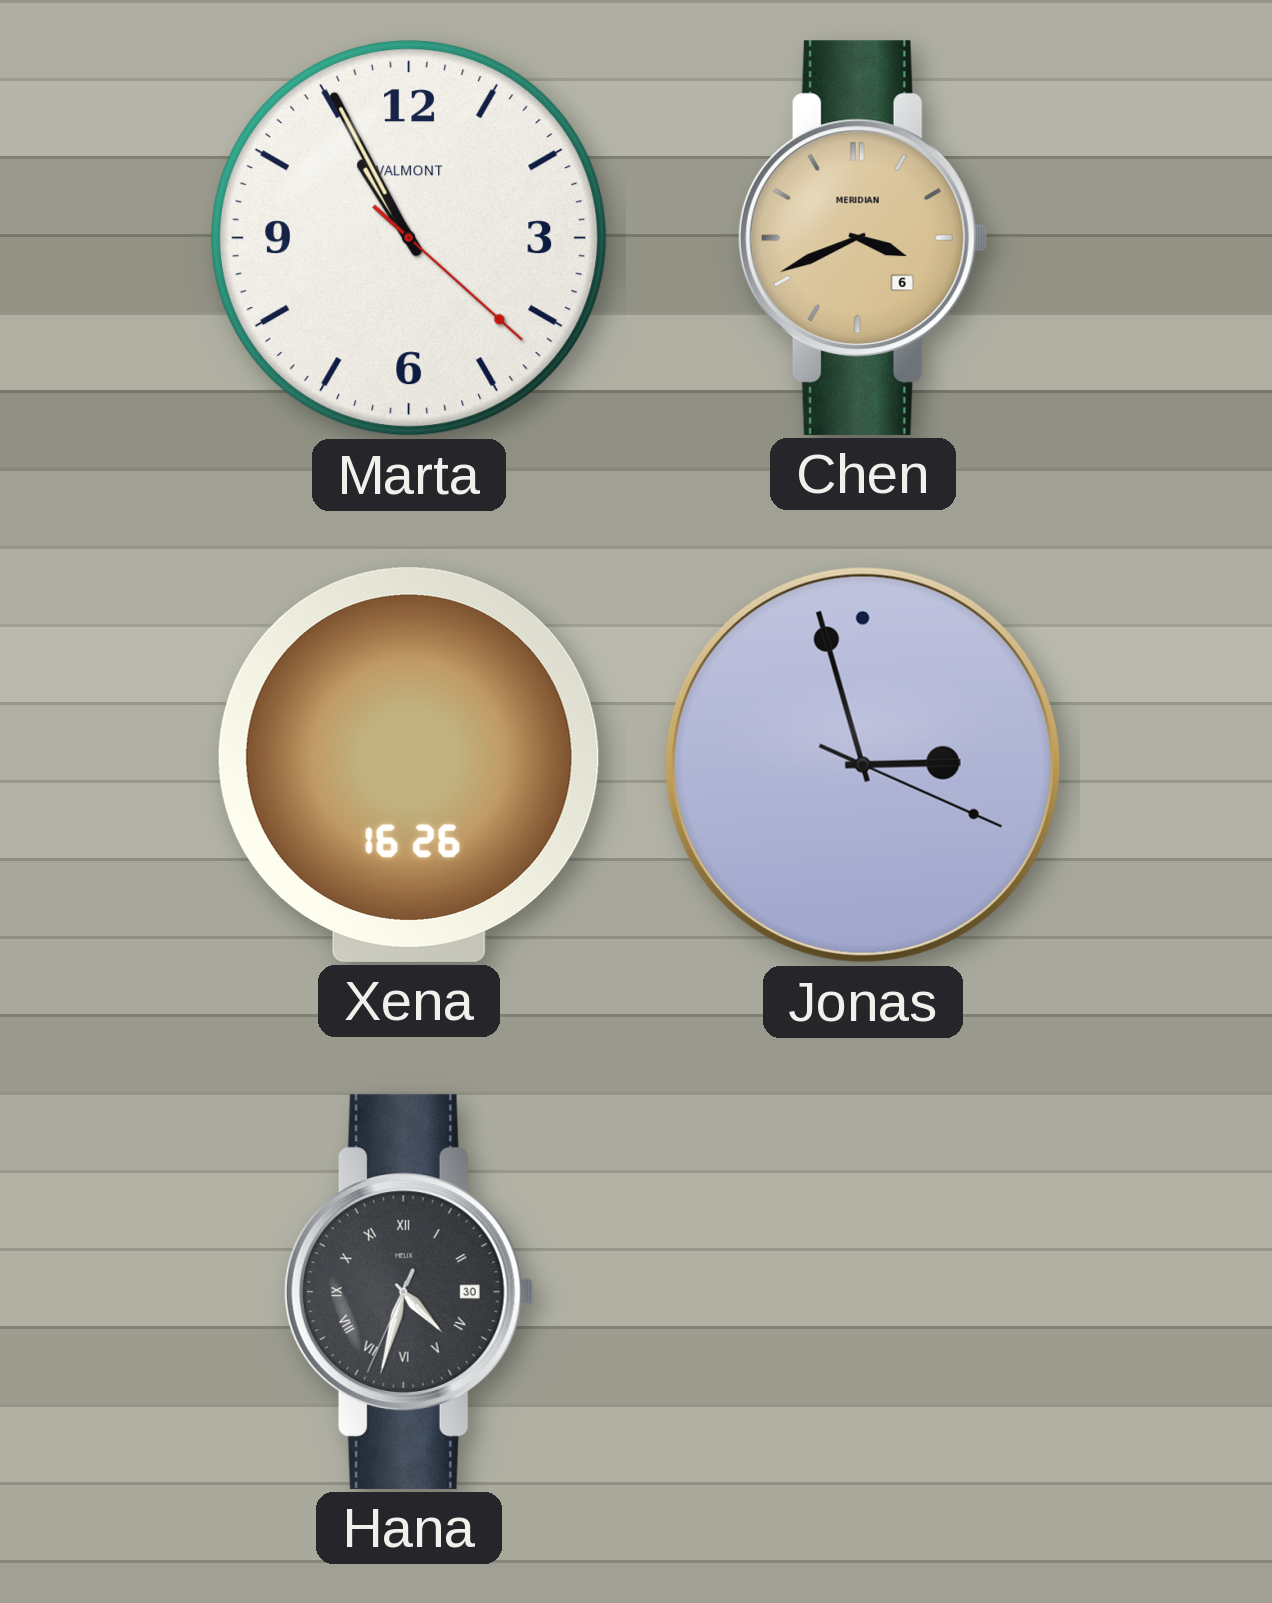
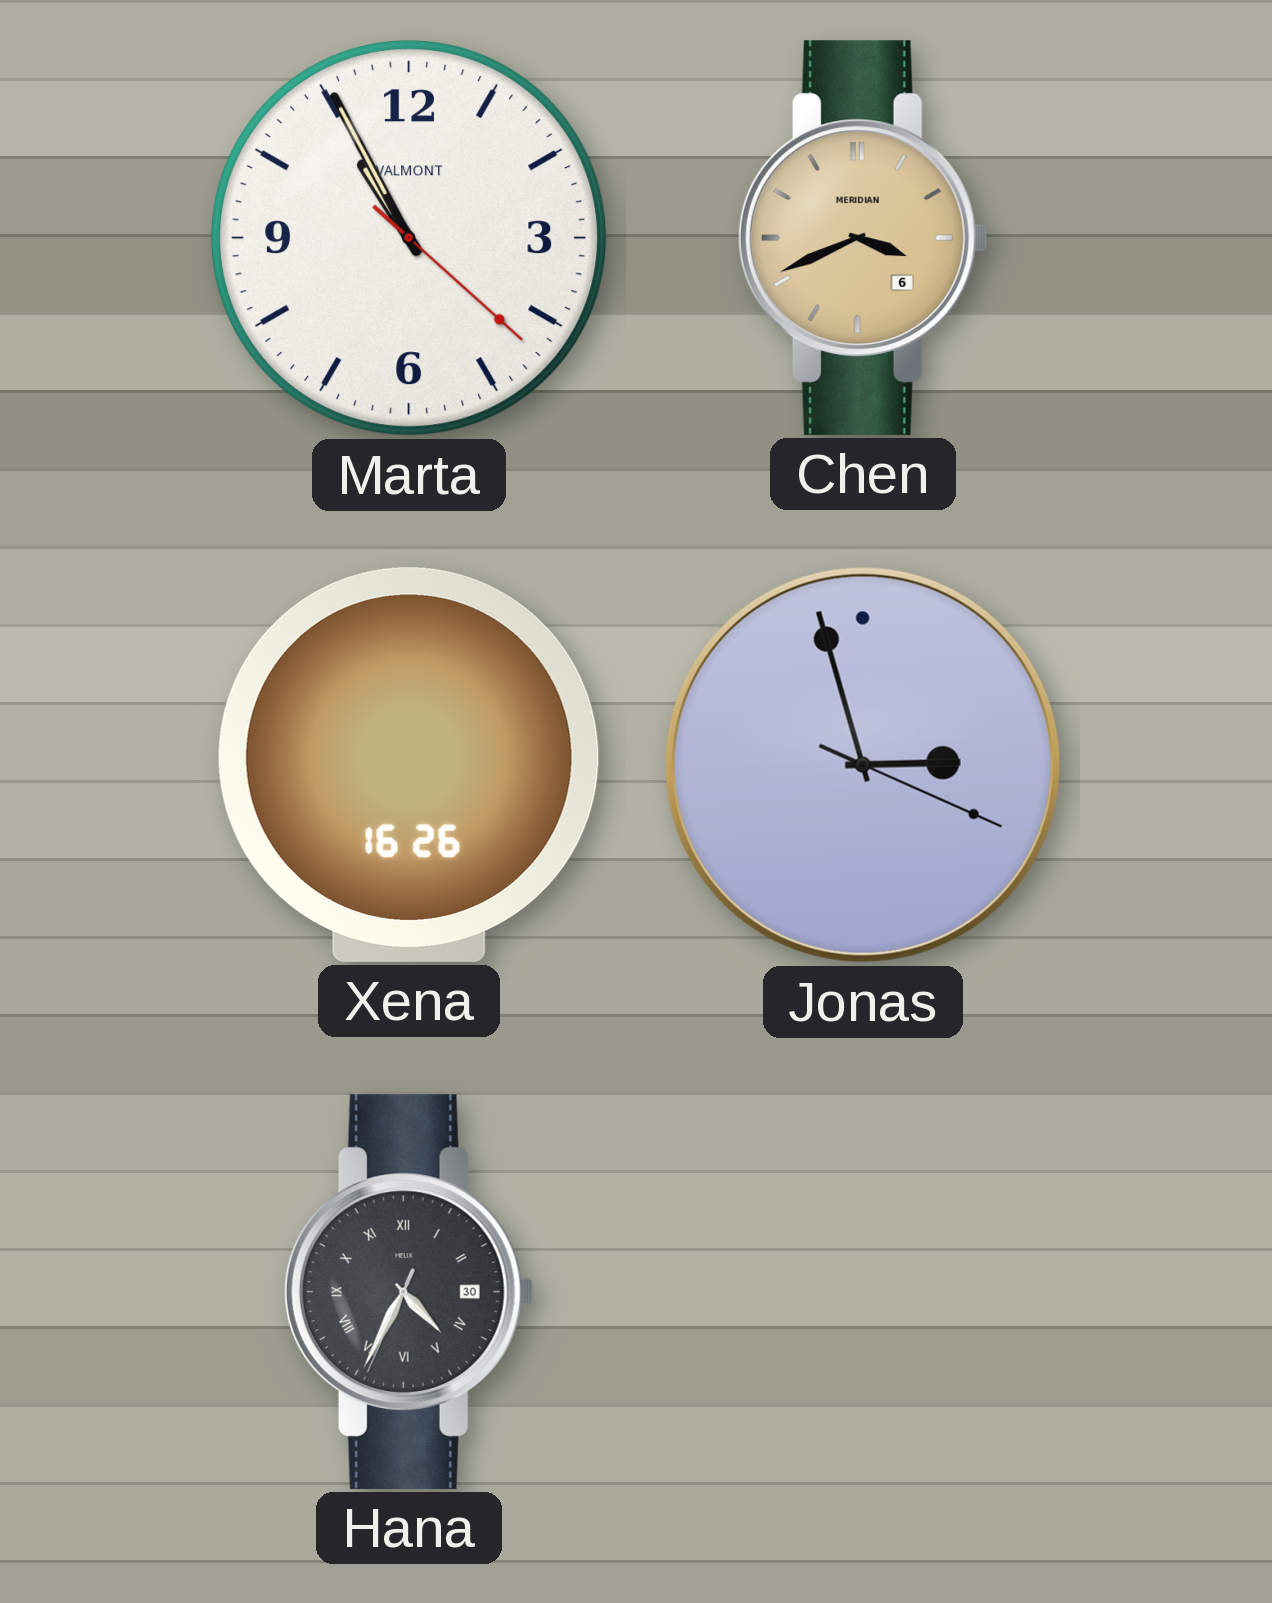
Hana: 4:32 -> 4:34
